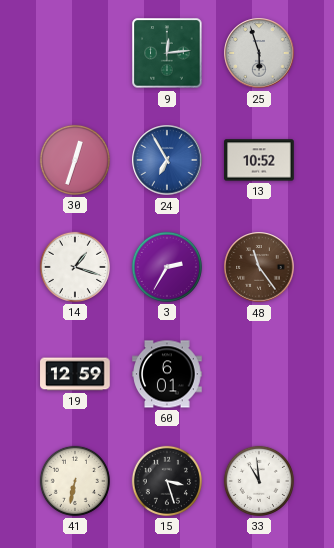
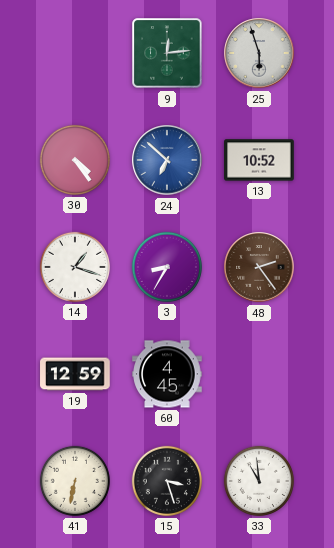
30: 12:33 -> 4:24
24: 6:55 -> 6:52
3: 2:35 -> 8:35
48: 11:24 -> 2:24
60: 6:01 -> 4:45
